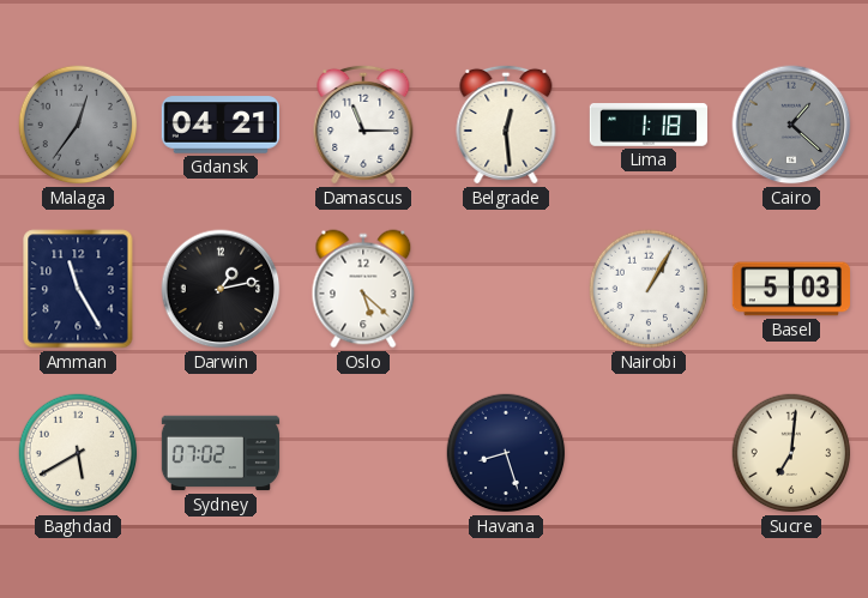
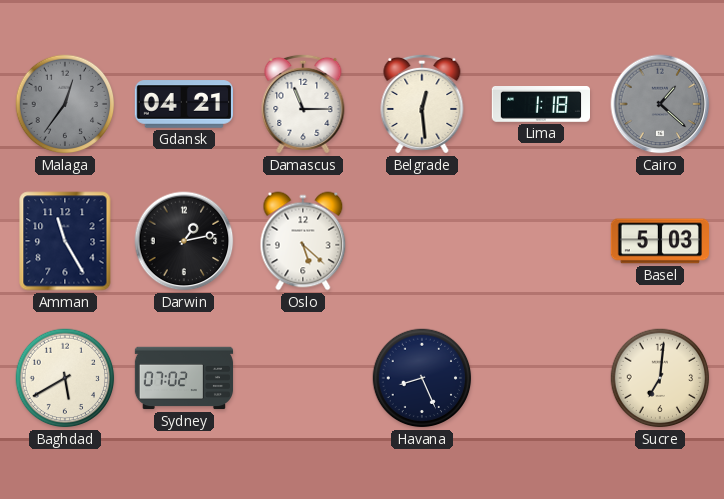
Nairobi: 1:05 -> none
Havana: 8:27 -> 8:26
